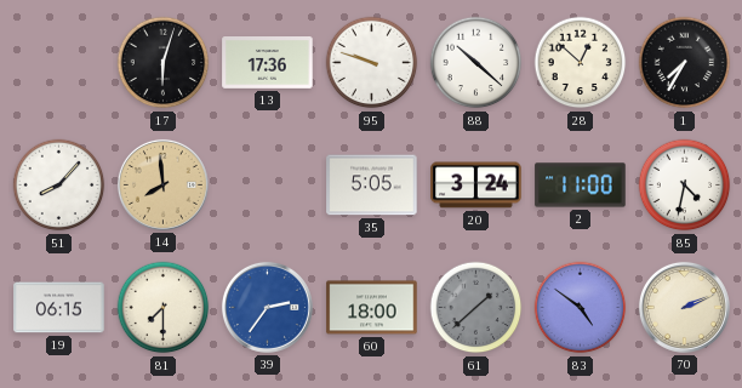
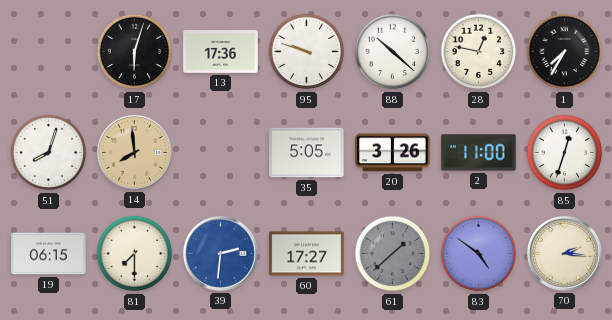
28: 12:52 -> 12:47
51: 8:07 -> 8:03
20: 3:24 -> 3:26
85: 4:32 -> 12:33
39: 2:36 -> 2:31
60: 18:00 -> 17:27
70: 2:11 -> 2:16
